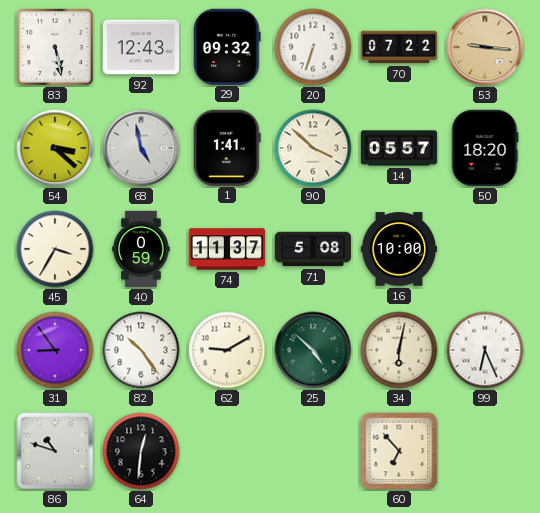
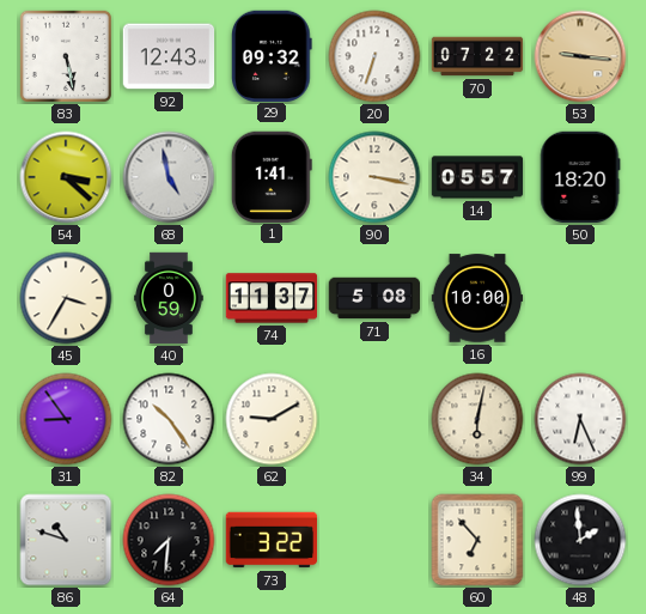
90: 3:52 -> 3:17
25: 4:52 -> none
64: 12:31 -> 7:31
73: none -> 3:22
48: none -> 1:59
